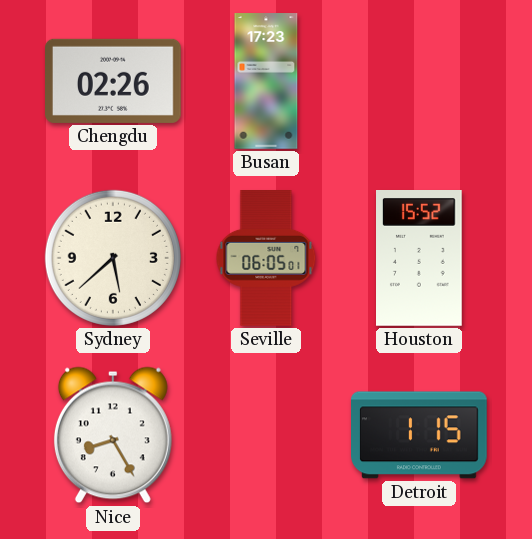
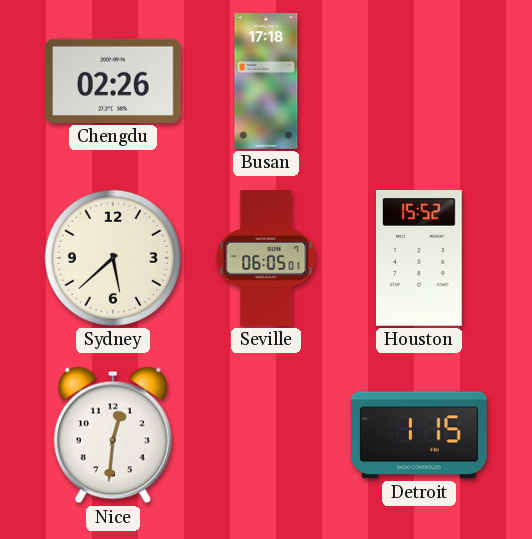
Busan: 17:23 -> 17:18
Nice: 8:25 -> 12:31
